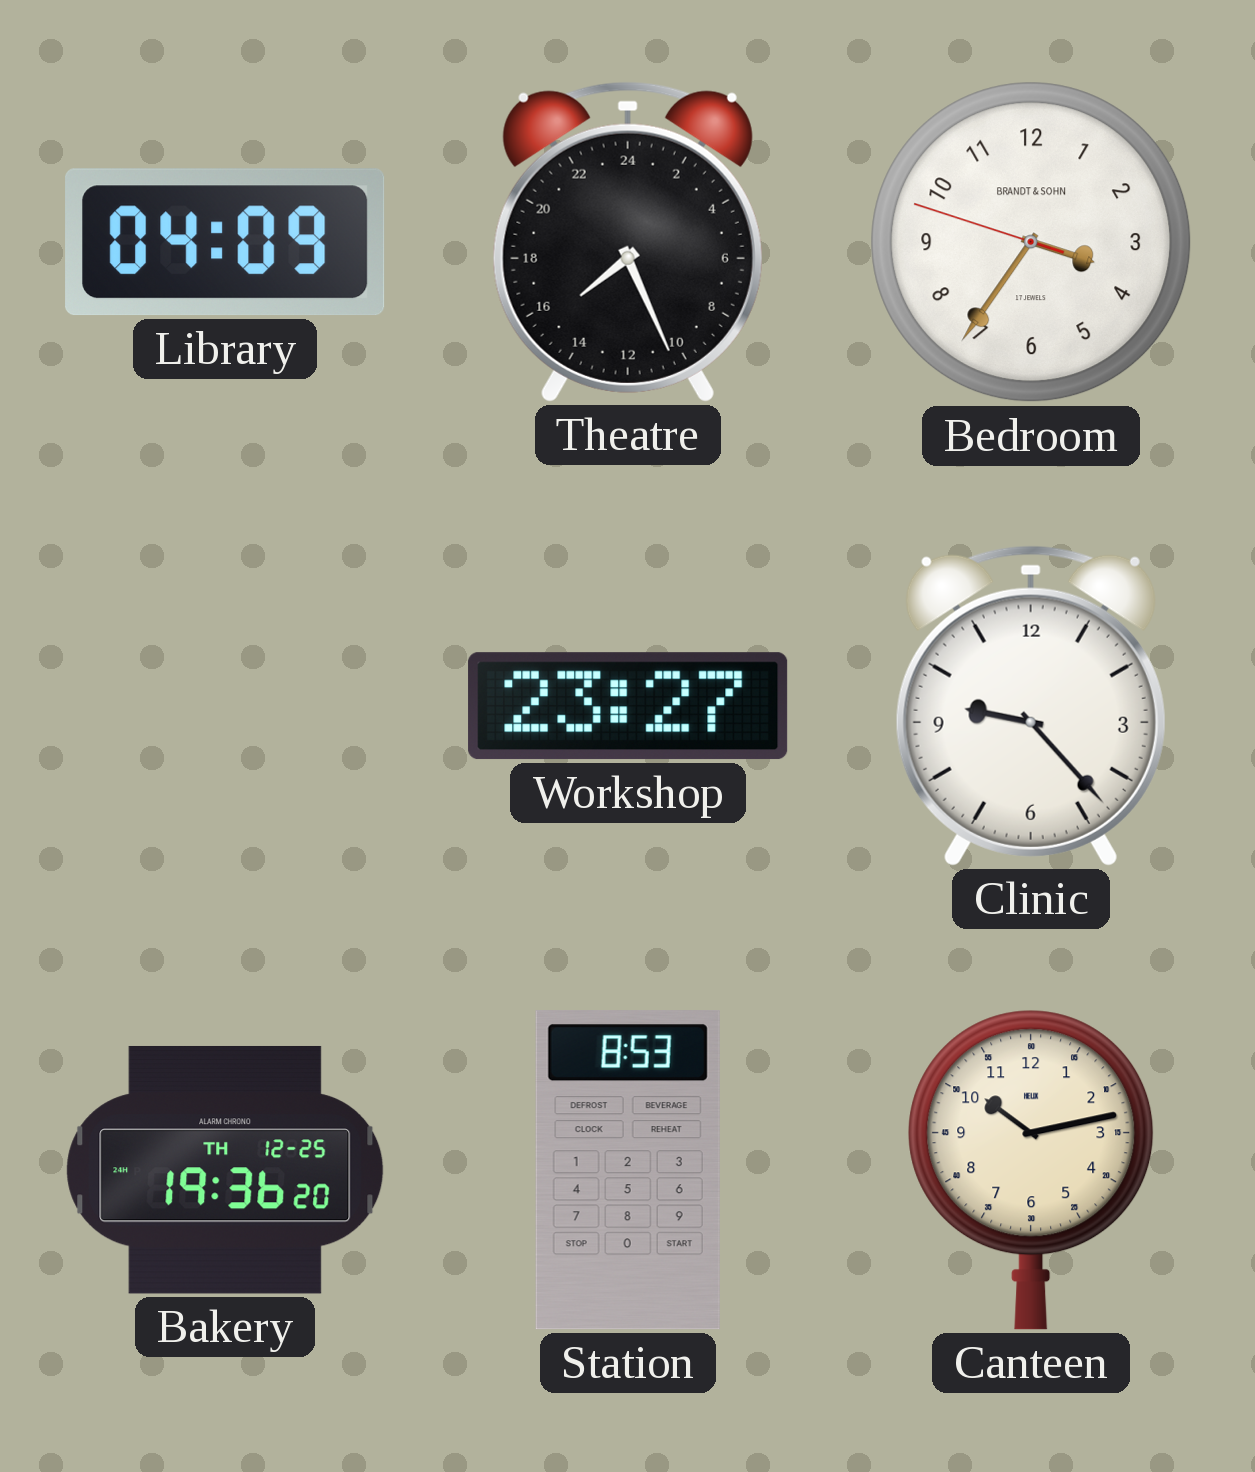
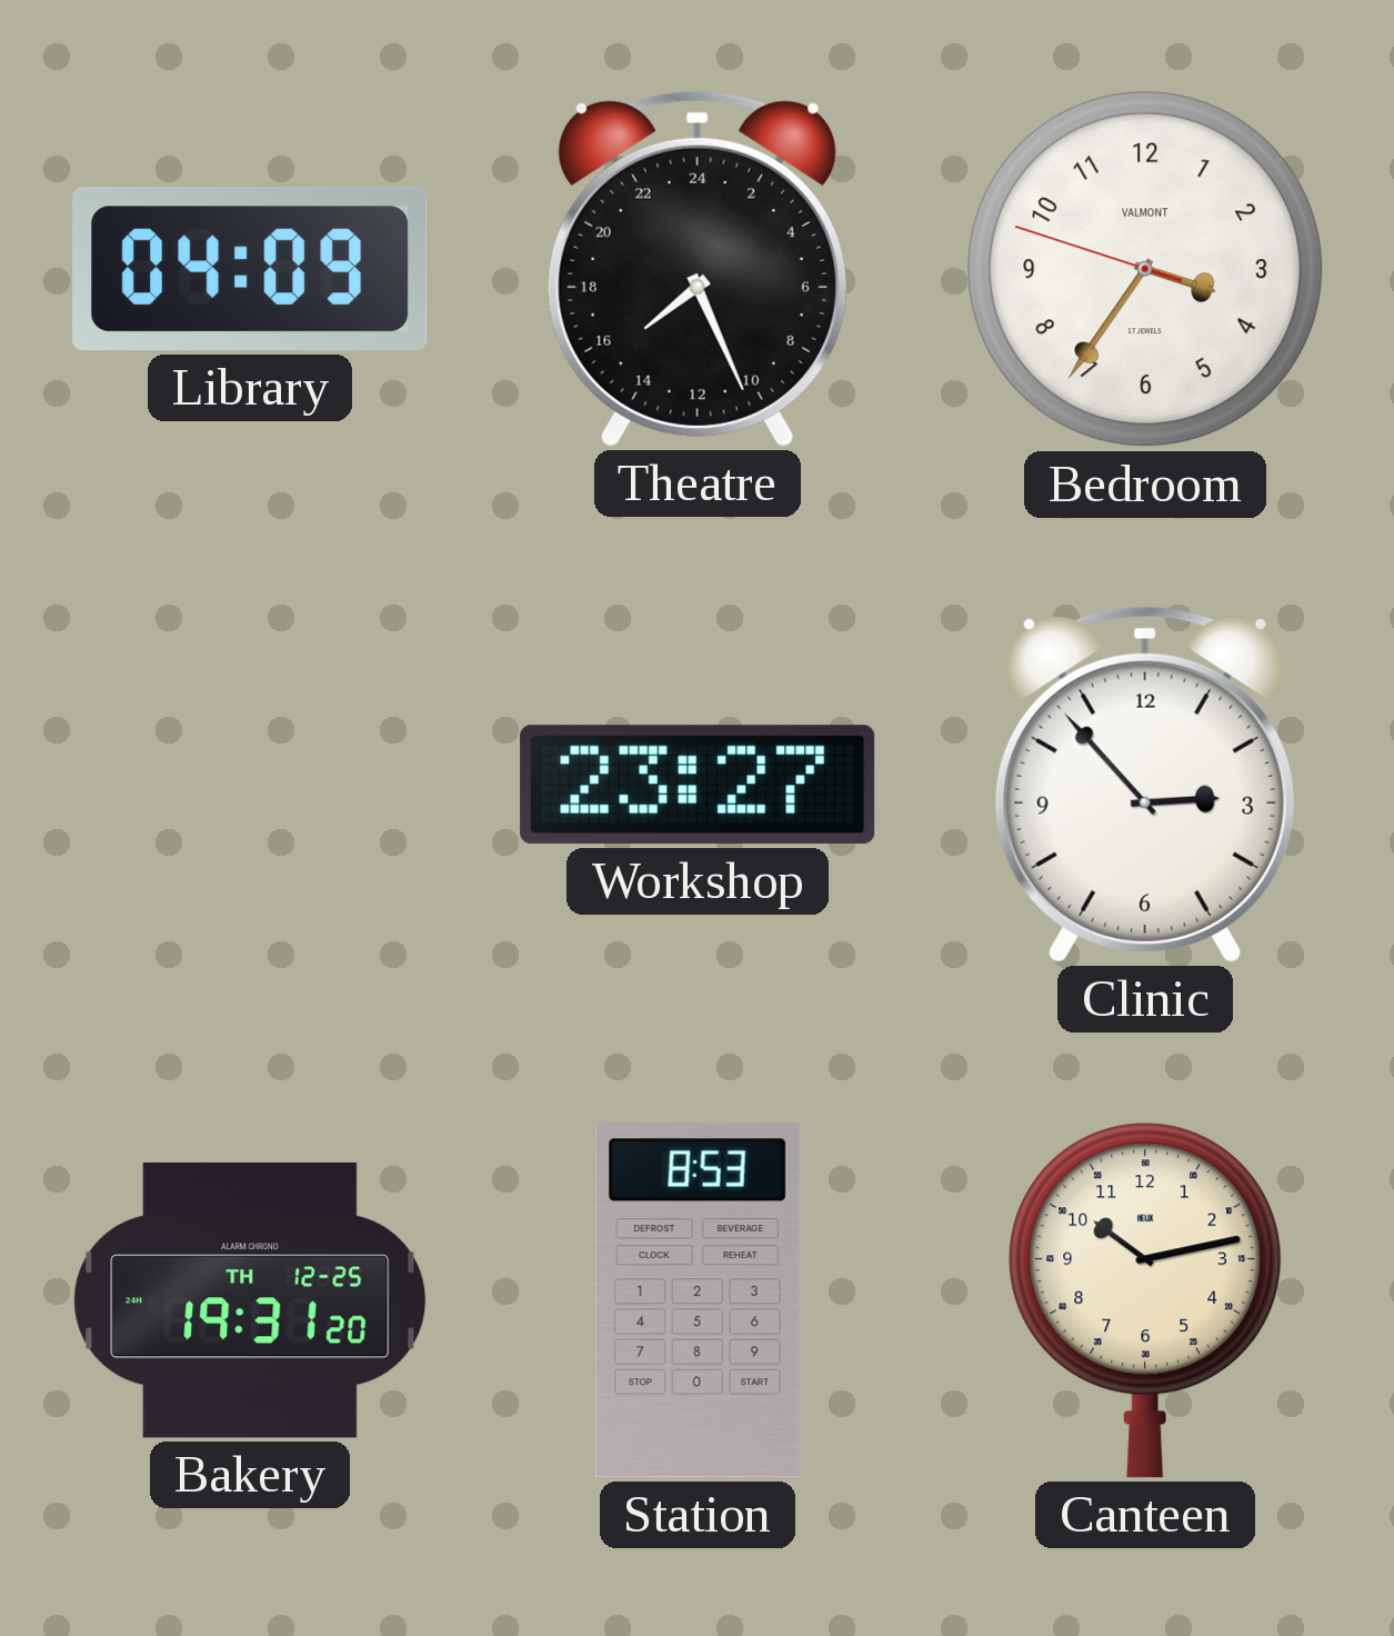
Bedroom brand: BRANDT & SOHN -> VALMONT
Clinic: 9:23 -> 2:53
Bakery: 19:36 -> 19:31
